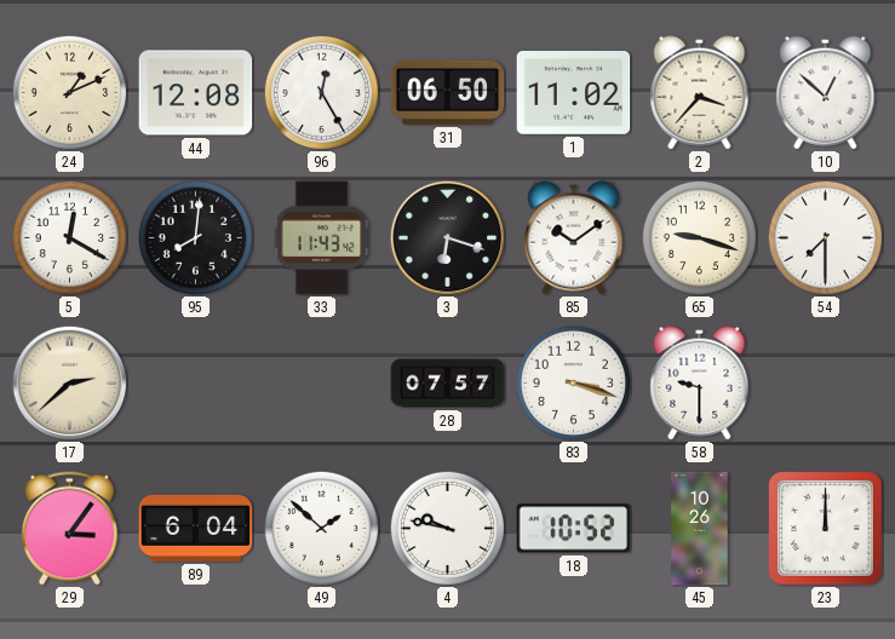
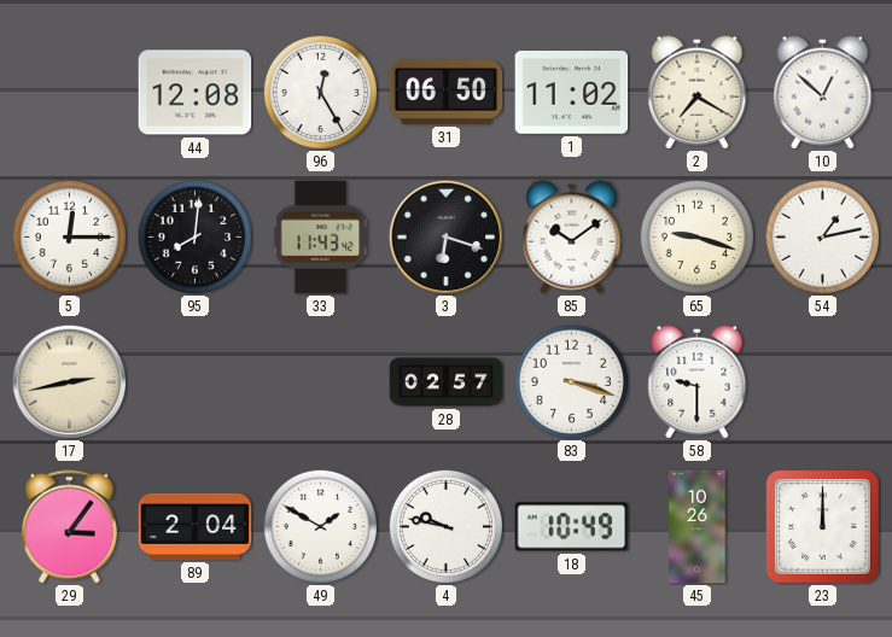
24: 1:11 -> none
2: 3:37 -> 7:20
5: 12:20 -> 12:15
54: 7:30 -> 1:13
17: 2:38 -> 2:43
28: 07:57 -> 02:57
89: 6:04 -> 2:04
49: 1:52 -> 1:50
18: 10:52 -> 10:49
